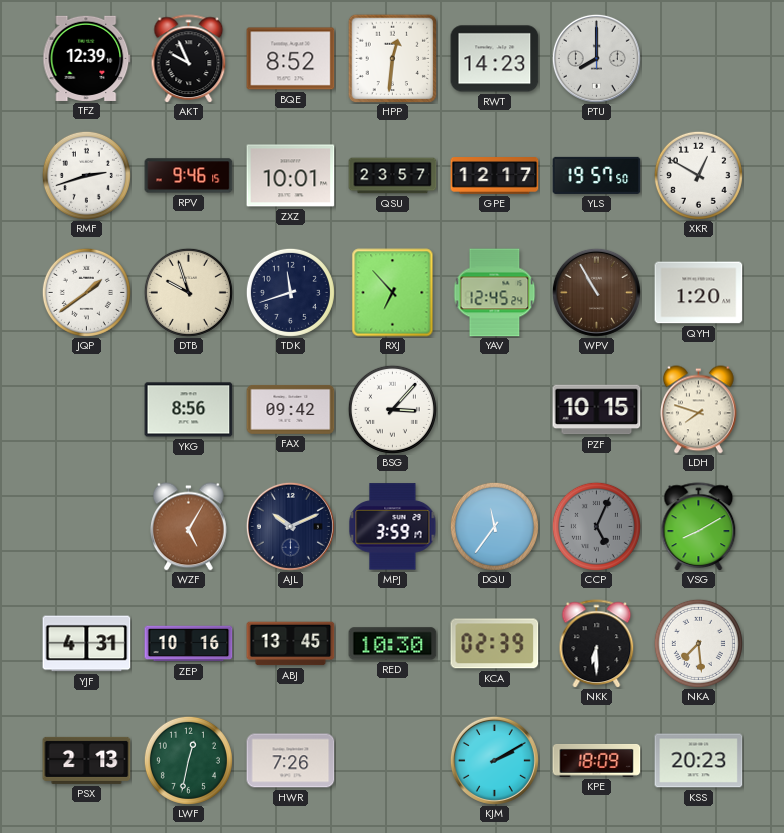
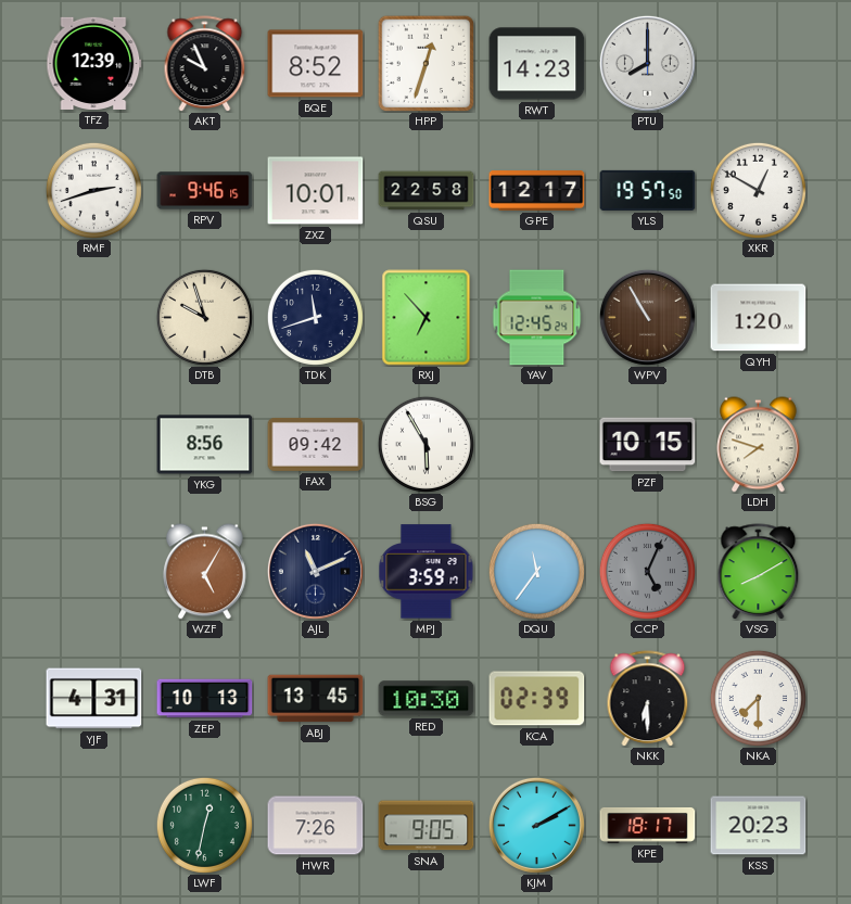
HPP: 12:31 -> 12:33
QSU: 23:57 -> 22:58
JQP: 1:39 -> none
BSG: 3:07 -> 5:55
AJL: 10:11 -> 11:11
ZEP: 10:16 -> 10:13
NKA: 7:29 -> 7:30
PSX: 2:13 -> none
SNA: none -> 9:05
KPE: 18:09 -> 18:17
